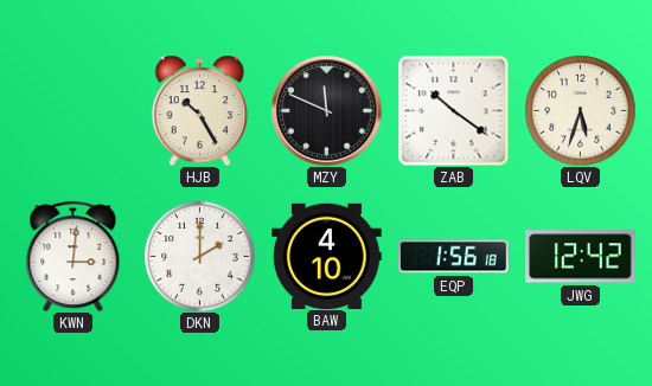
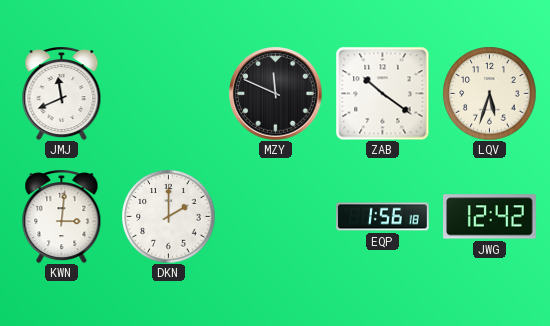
JMJ: none -> 11:41
HJB: 10:25 -> none
BAW: 4:10 -> none
